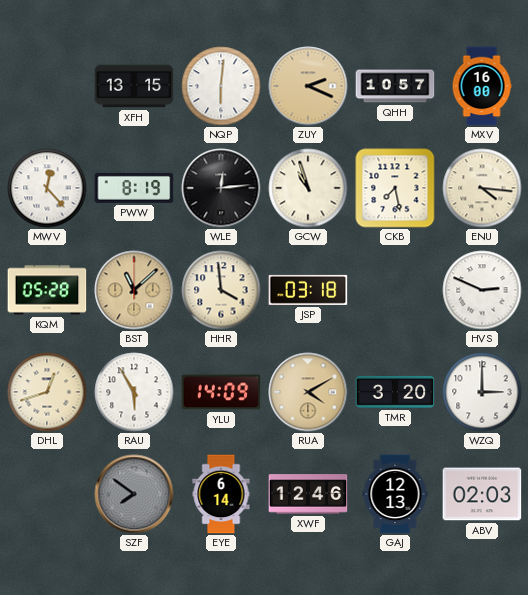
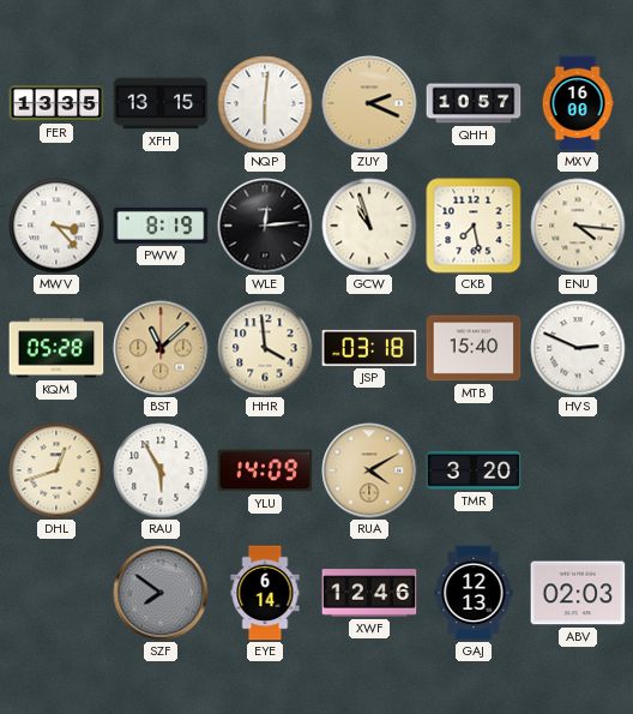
FER: none -> 13:35
MWV: 12:23 -> 3:23
MTB: none -> 15:40
WZQ: 3:00 -> none
